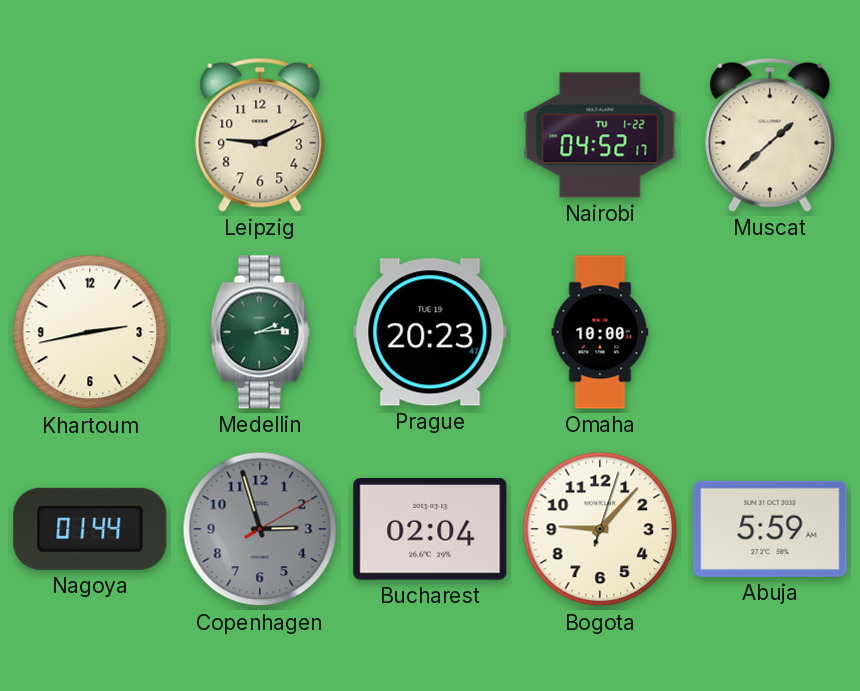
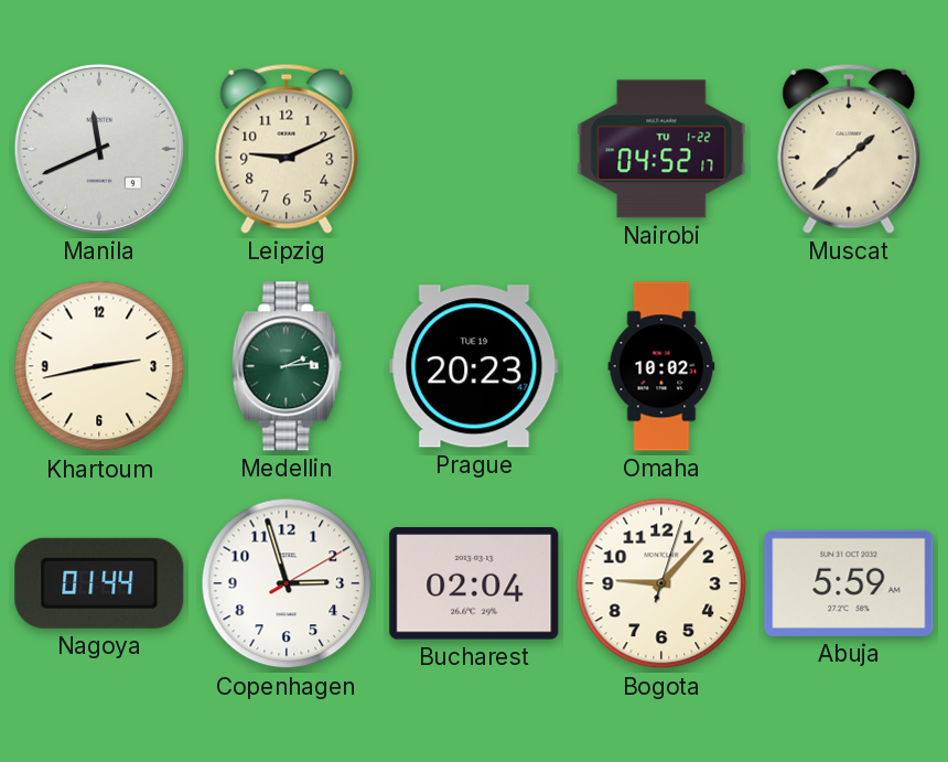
Manila: none -> 11:41
Omaha: 10:00 -> 10:02
Copenhagen dial: grey -> white
